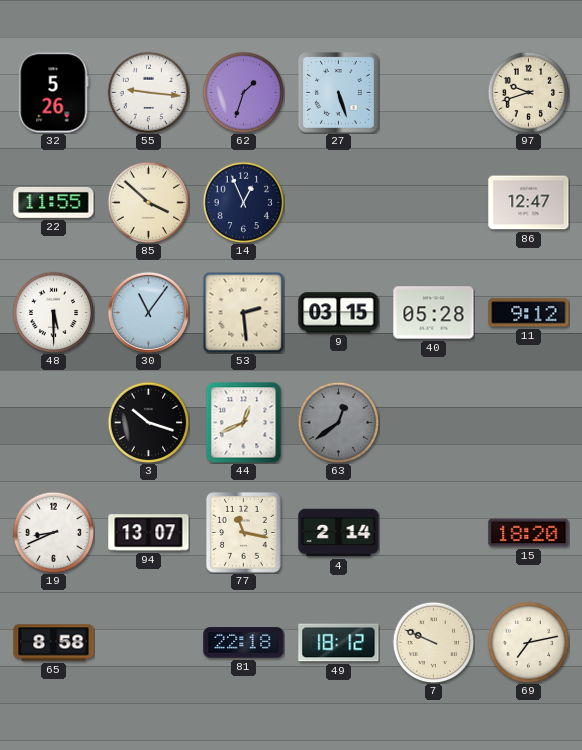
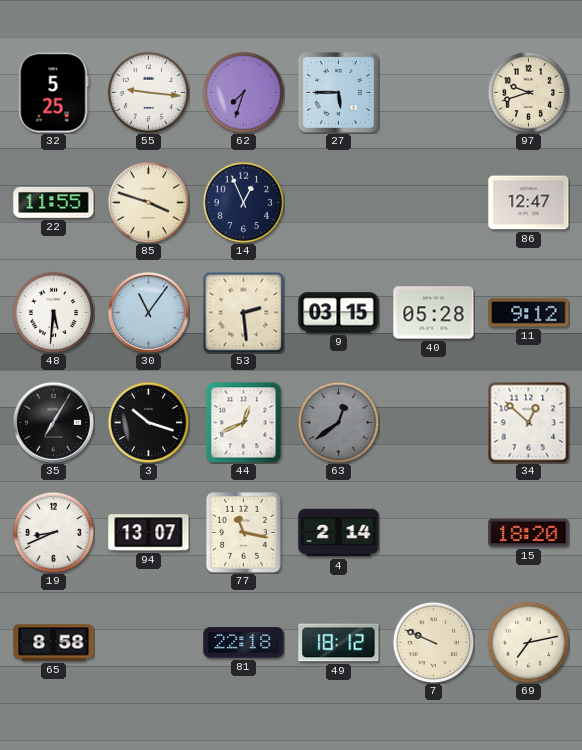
32: 5:26 -> 5:25
62: 1:33 -> 7:33
27: 5:27 -> 5:45
85: 3:52 -> 3:48
48: 5:30 -> 5:31
35: none -> 7:05
34: none -> 12:52
